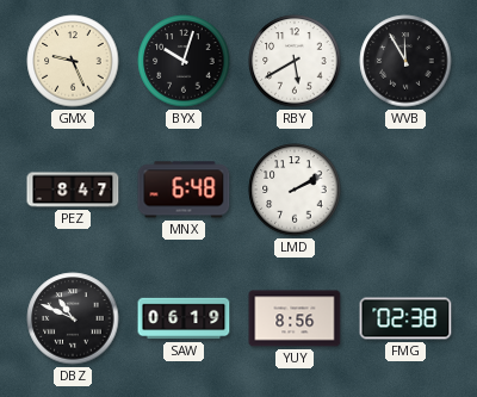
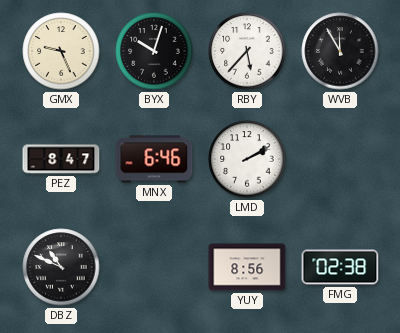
RBY: 5:40 -> 5:37
MNX: 6:48 -> 6:46
SAW: 06:19 -> none
